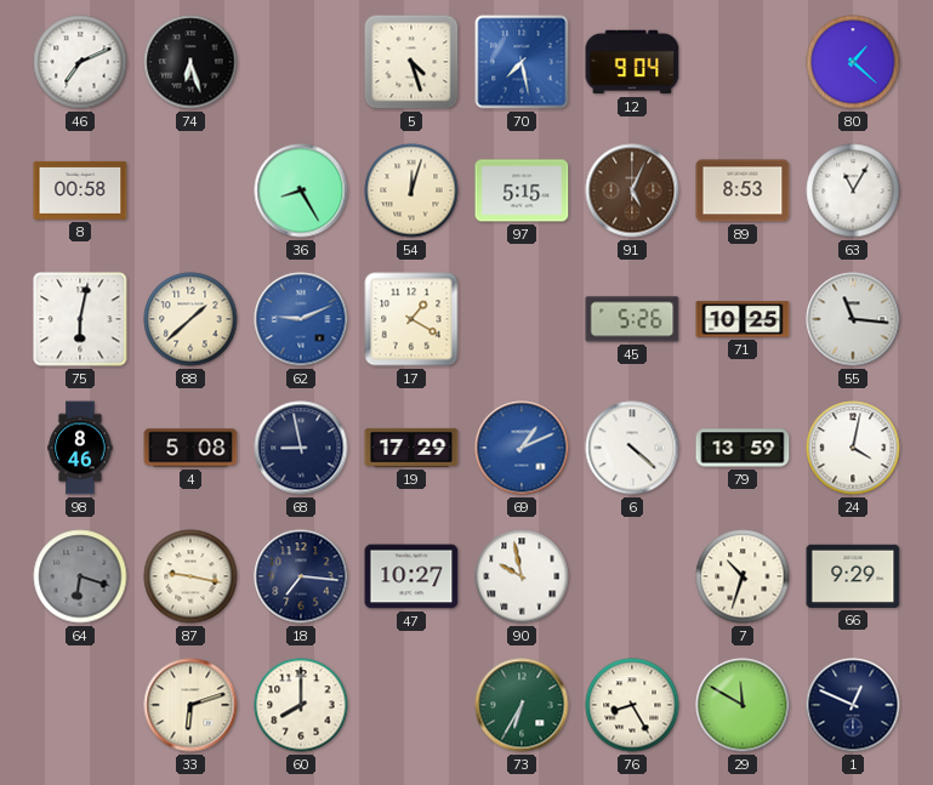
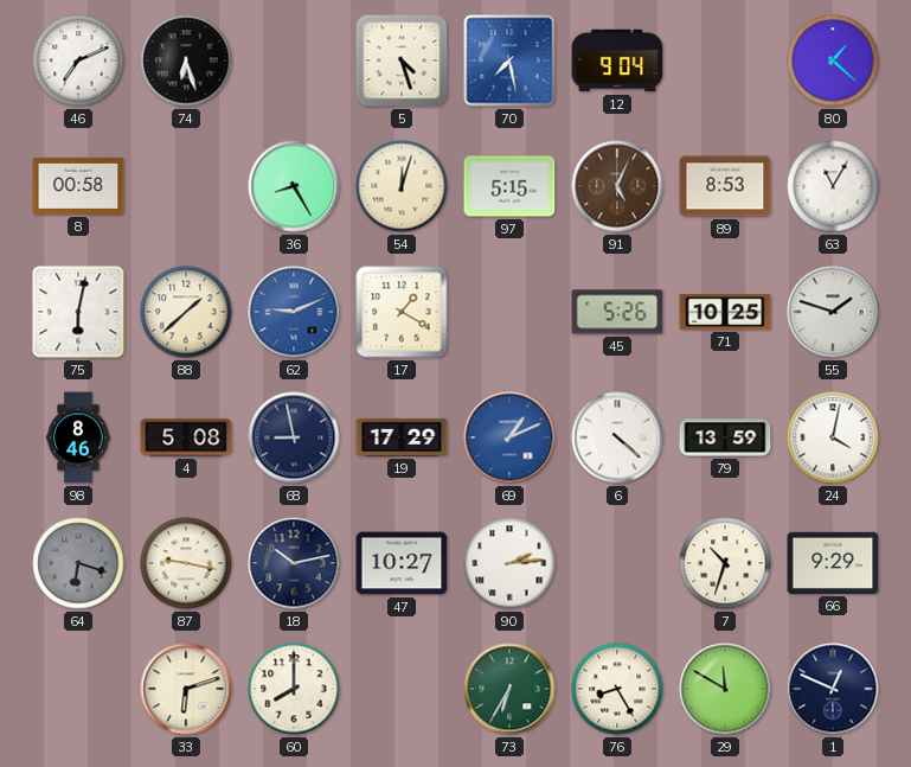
55: 11:16 -> 1:48
18: 7:16 -> 10:13
90: 9:58 -> 2:14
